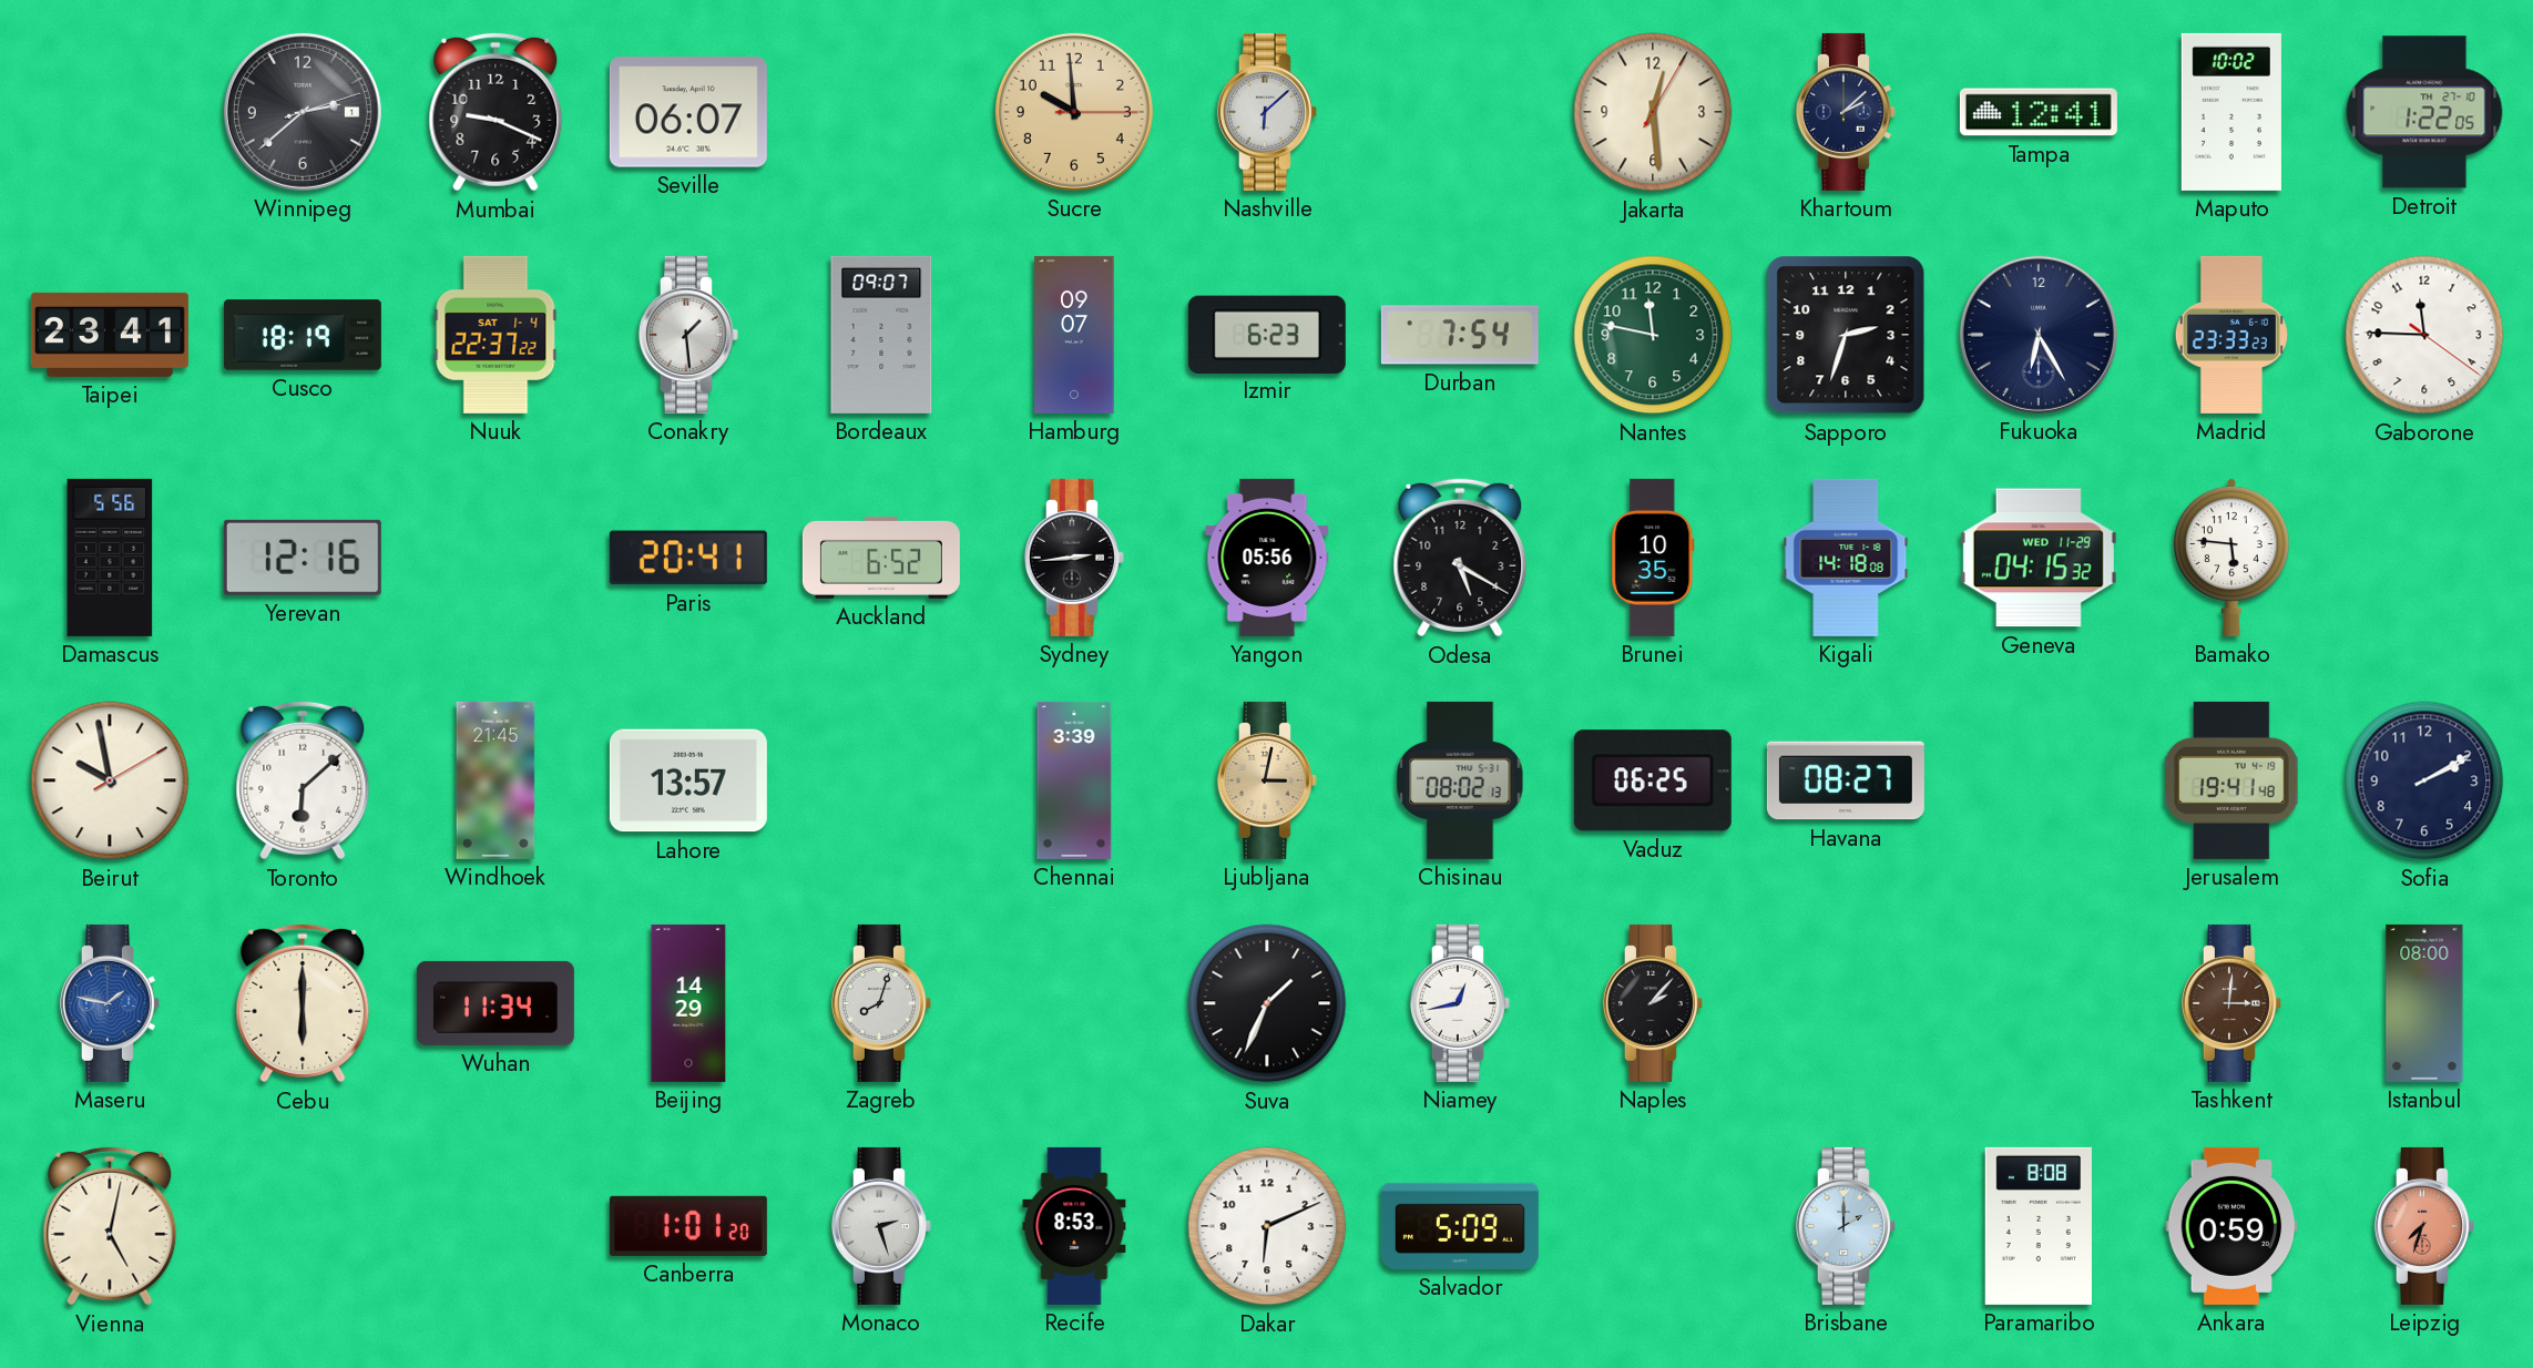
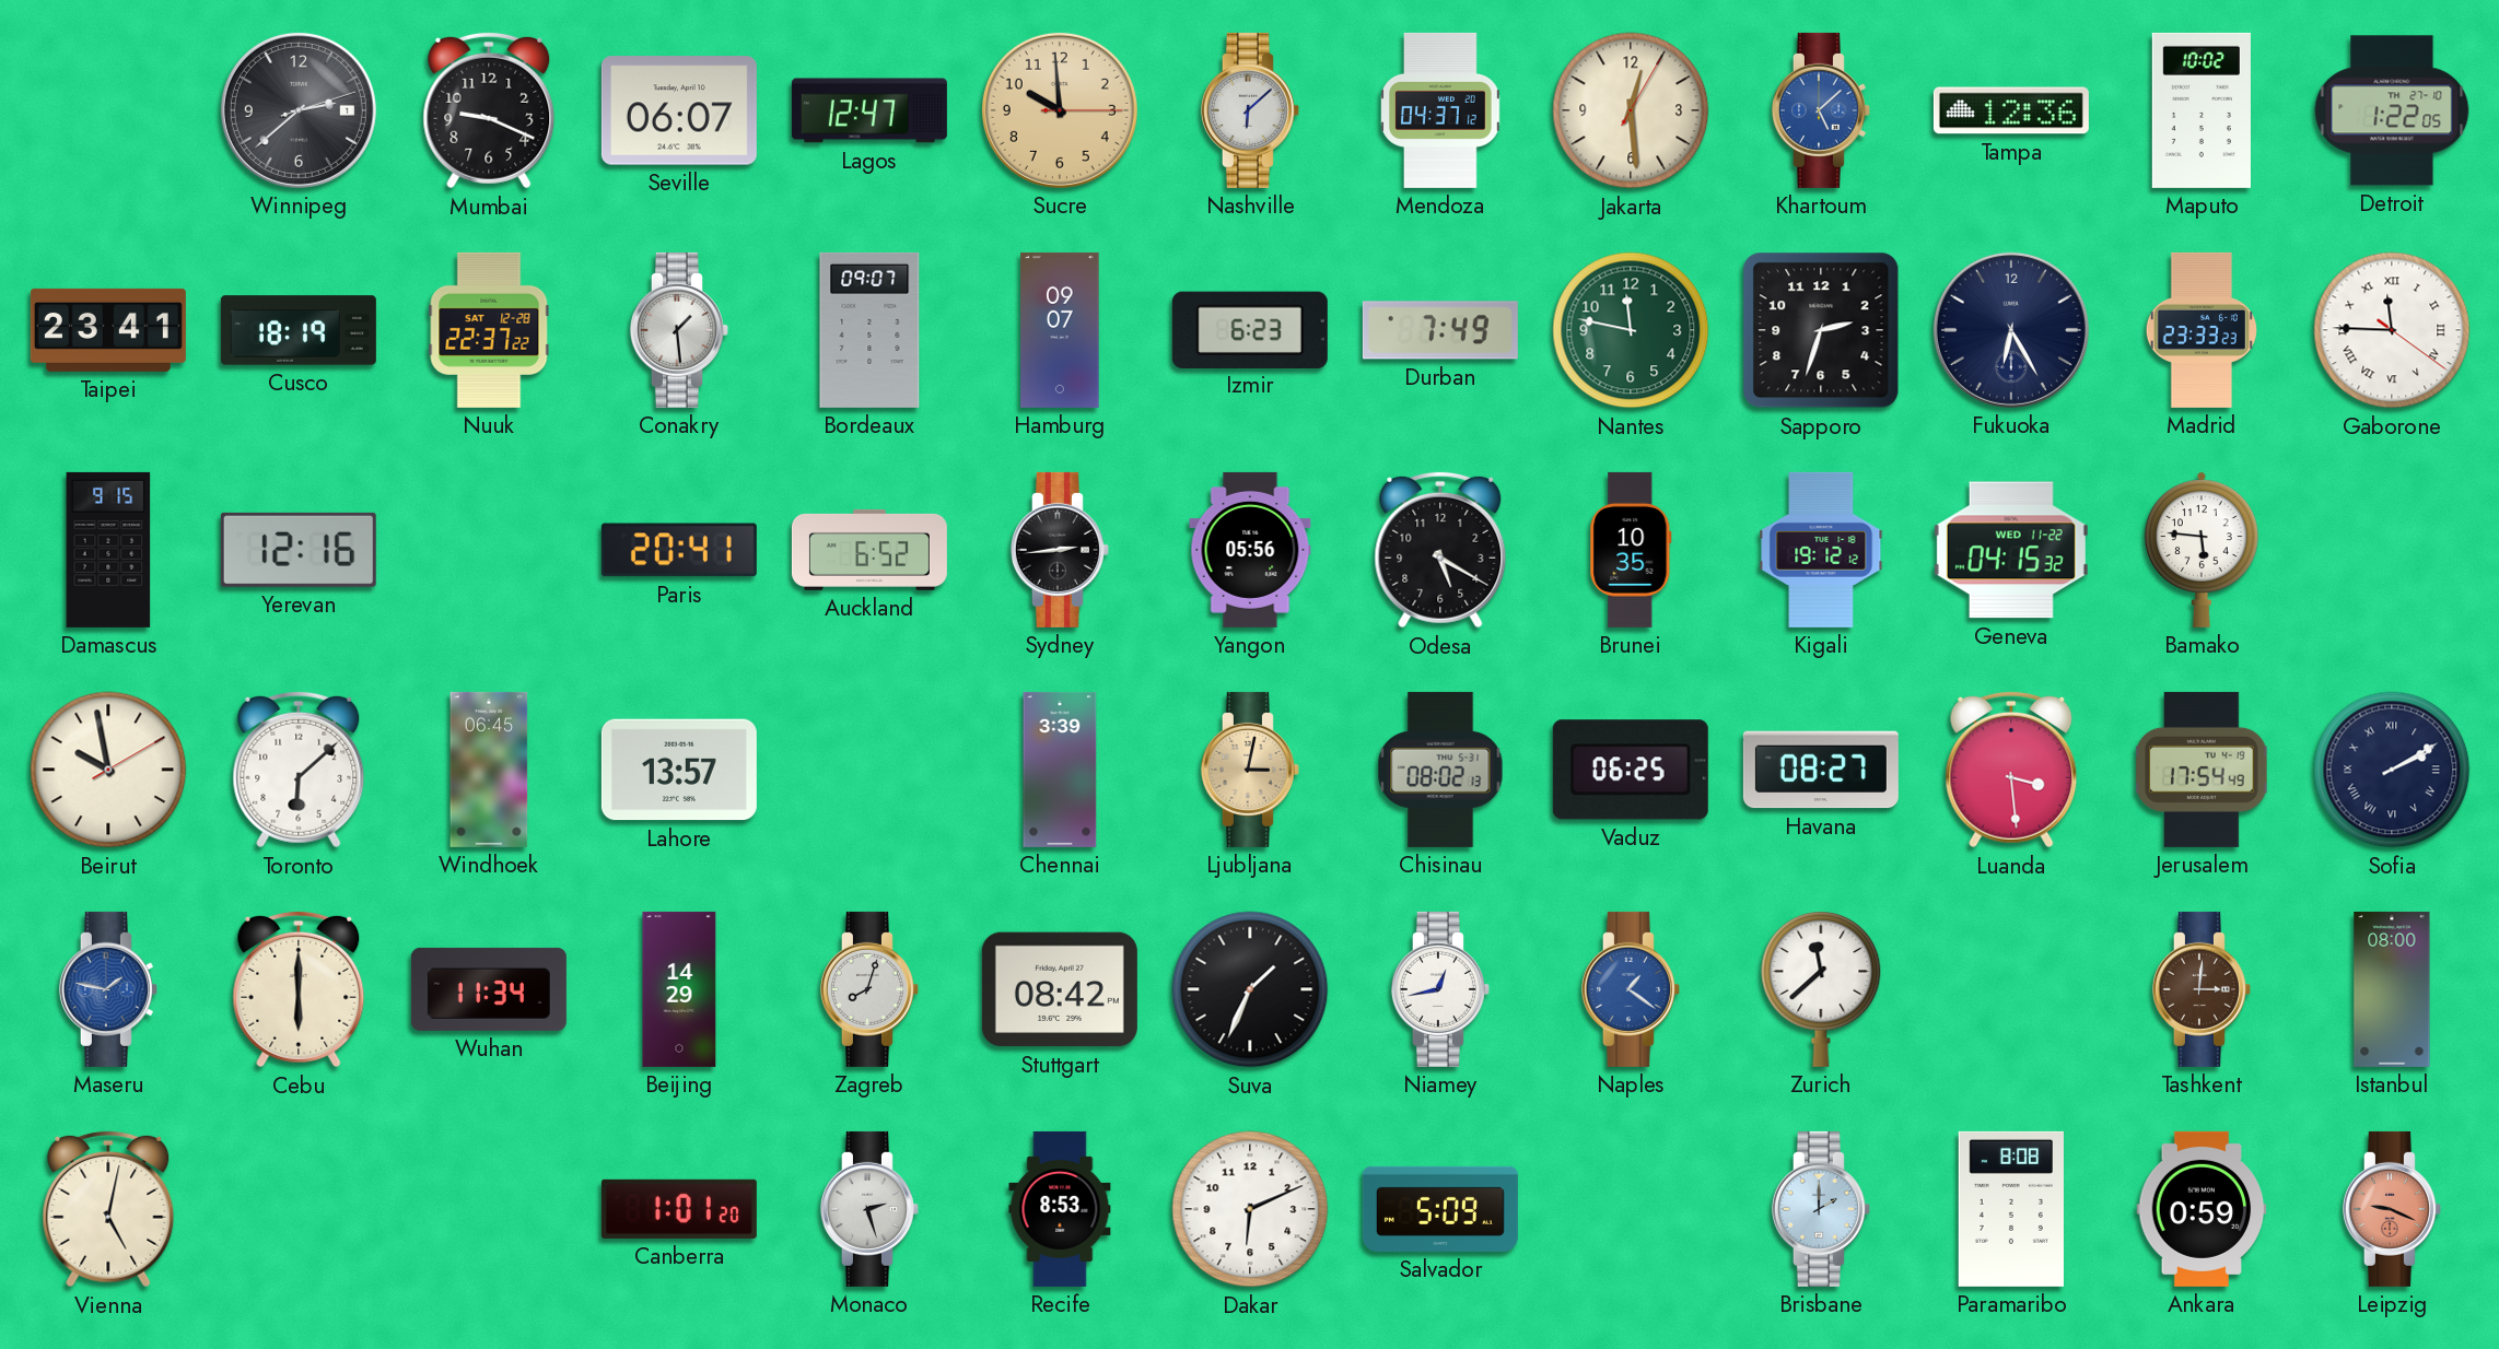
Lagos: none -> 12:47
Mendoza: none -> 04:37
Khartoum: 2:08 -> 5:08
Khartoum dial: navy -> blue
Tampa: 12:41 -> 12:36
Nuuk date: SAT 1-4 -> SAT 12-28
Durban: 7:54 -> 7:49
Gaborone numerals: Arabic -> Roman
Damascus: 5:56 -> 9:15
Kigali: 14:18 -> 19:12
Geneva date: WED 11-29 -> WED 11-22
Windhoek: 21:45 -> 06:45
Luanda: none -> 3:29
Jerusalem: 19:41 -> 17:54
Sofia numerals: Arabic -> Roman
Stuttgart: none -> 08:42
Naples: 2:07 -> 1:21
Naples dial: black -> blue
Zurich: none -> 11:38
Leipzig: 7:33 -> 9:19
